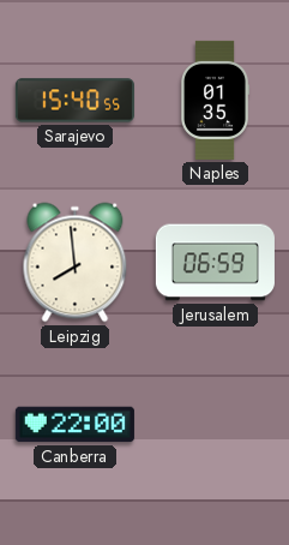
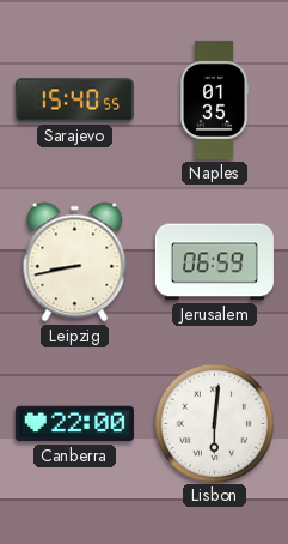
Leipzig: 7:59 -> 8:43
Lisbon: none -> 6:01
